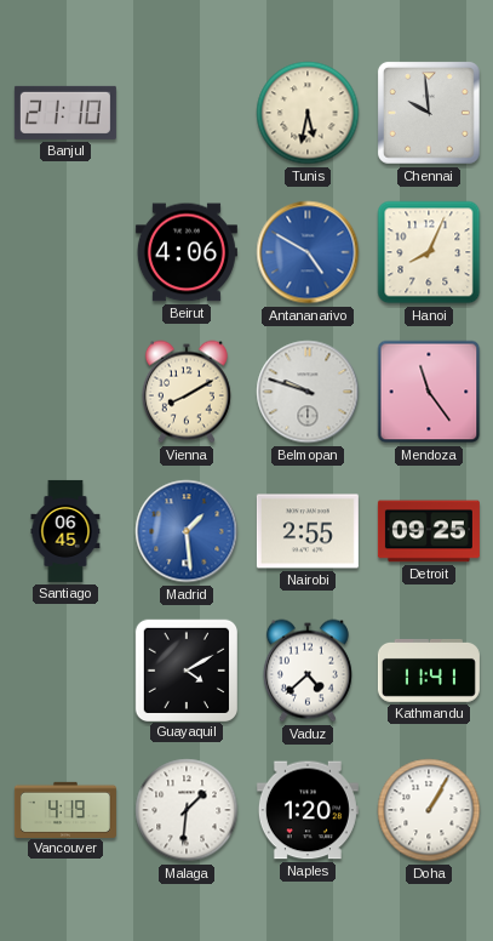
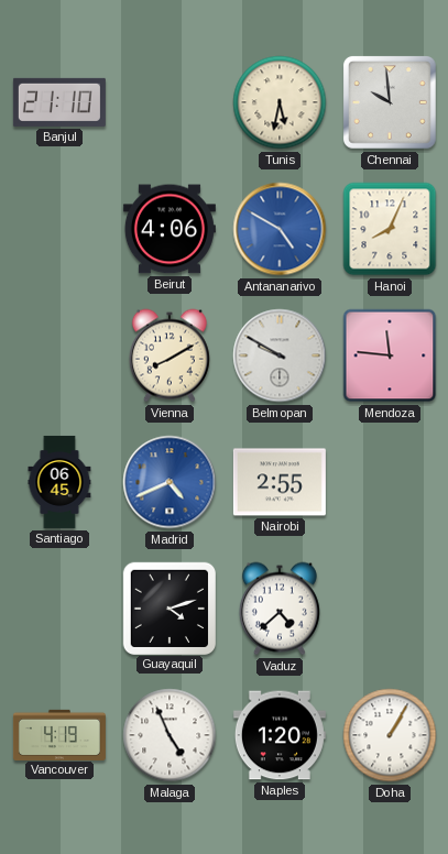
Belmopan: 9:48 -> 9:50
Mendoza: 11:24 -> 11:46
Madrid: 1:29 -> 4:41
Detroit: 09:25 -> none
Guayaquil: 4:10 -> 4:12
Kathmandu: 11:41 -> none
Malaga: 1:31 -> 4:56
